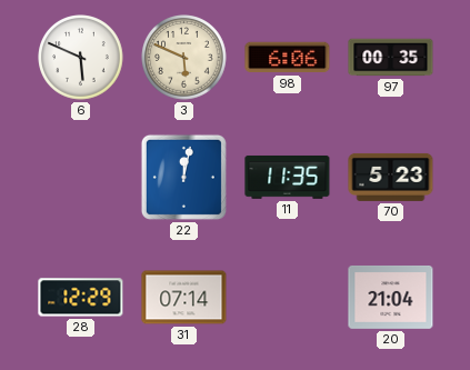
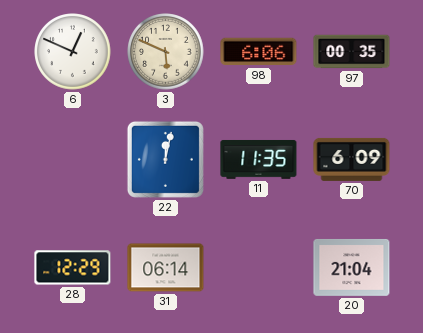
6: 5:49 -> 12:49
70: 5:23 -> 6:09
31: 07:14 -> 06:14
